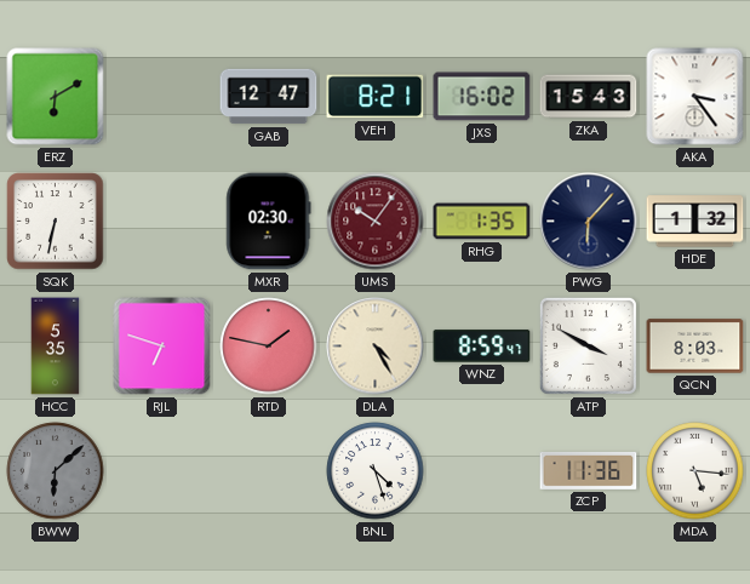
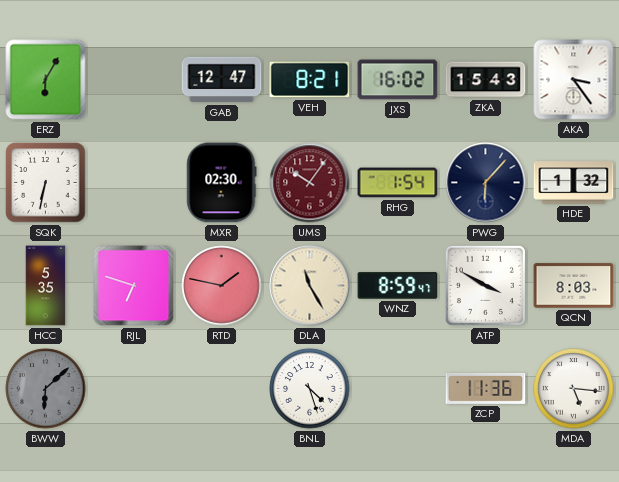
ERZ: 6:10 -> 6:05
RHG: 1:35 -> 1:54
DLA: 4:25 -> 11:25
